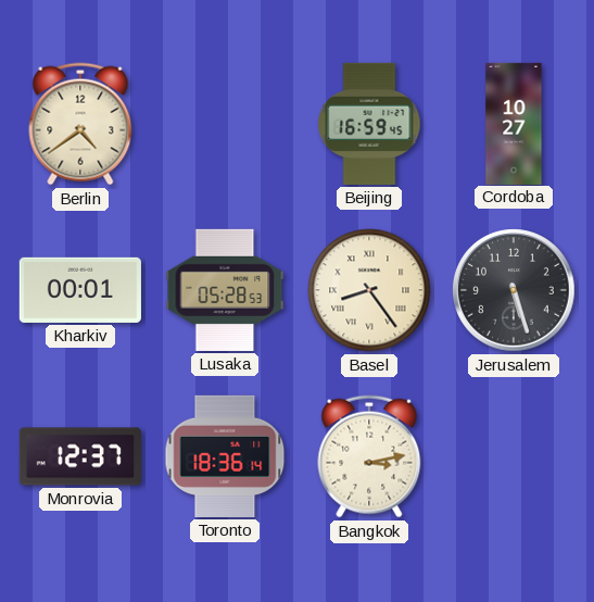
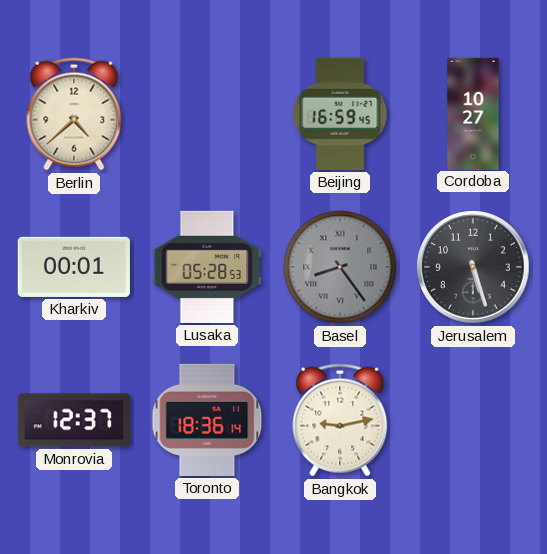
Berlin: 4:39 -> 4:38
Basel dial: cream -> grey
Bangkok: 3:13 -> 9:13
